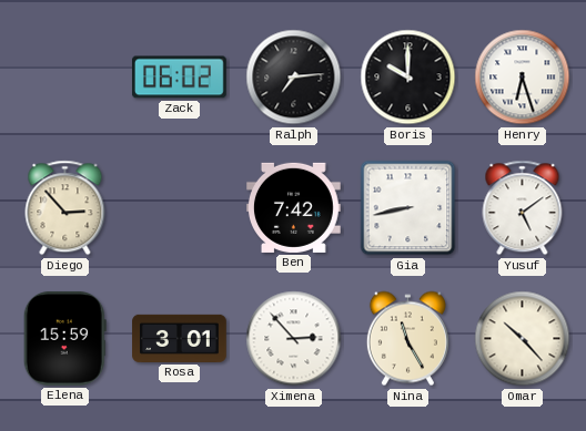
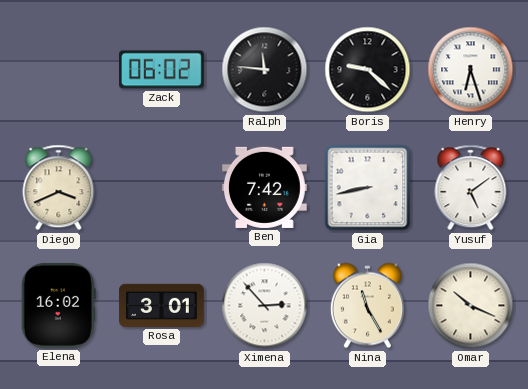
Ralph: 7:14 -> 11:46
Boris: 10:00 -> 9:22
Diego: 2:53 -> 3:41
Elena: 15:59 -> 16:02
Omar: 10:23 -> 10:19
